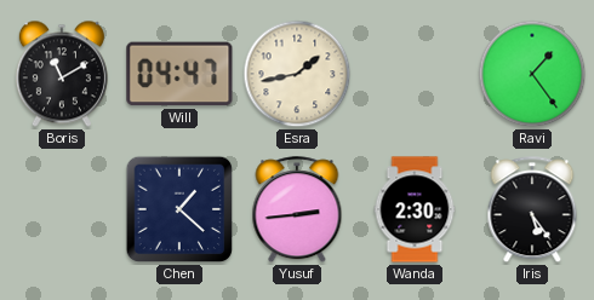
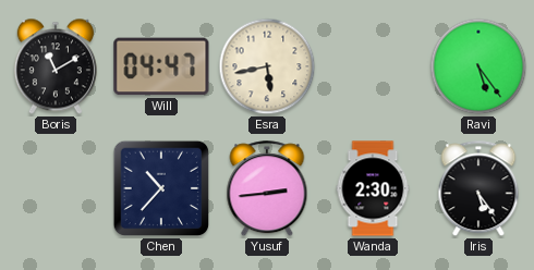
Esra: 1:43 -> 5:43
Ravi: 1:24 -> 5:24
Chen: 1:22 -> 10:37
